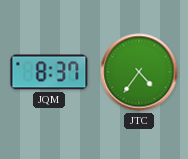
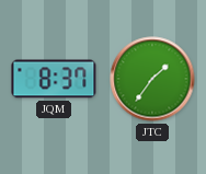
JTC: 4:36 -> 1:36
